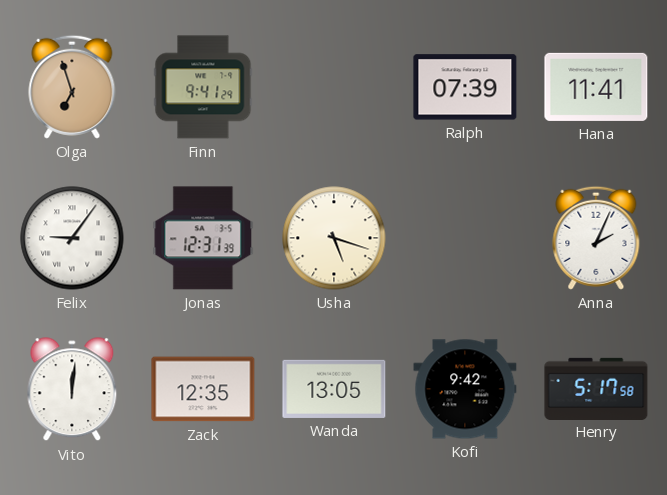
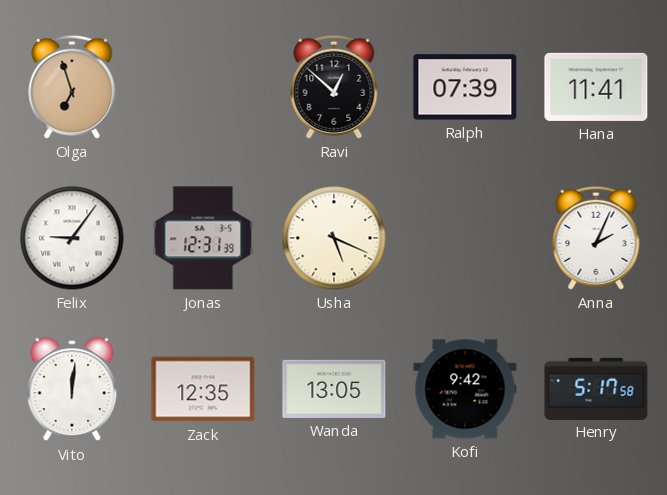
Finn: 9:41 -> none
Ravi: none -> 12:52
Usha: 5:18 -> 5:19
